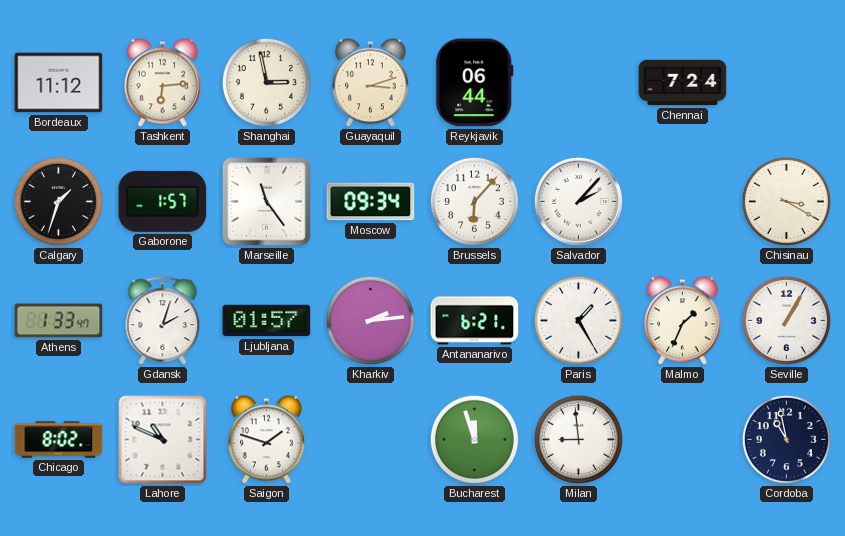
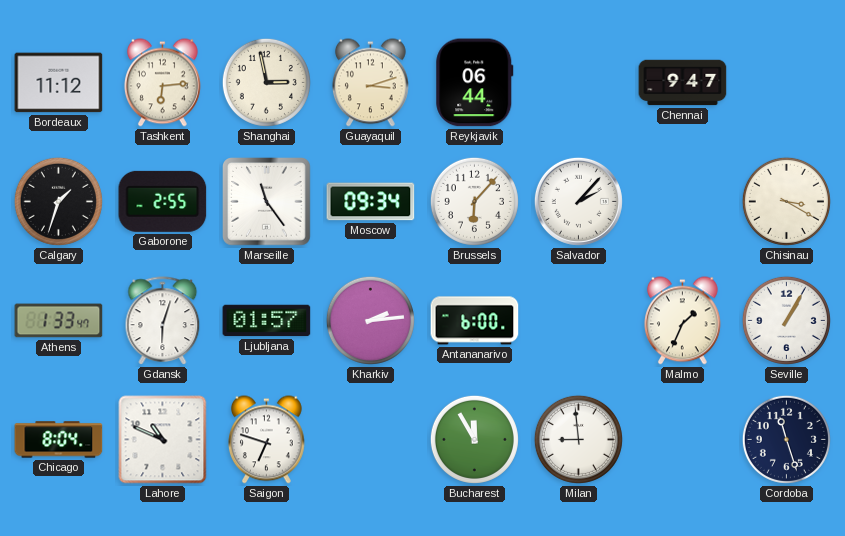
Chennai: 7:24 -> 9:47
Gaborone: 1:57 -> 2:55
Gdansk: 2:03 -> 6:03
Antananarivo: 6:21 -> 6:00
Paris: 1:25 -> none
Chicago: 8:02 -> 8:04
Saigon: 1:48 -> 6:48
Bucharest: 11:57 -> 11:55
Cordoba: 10:58 -> 11:27
